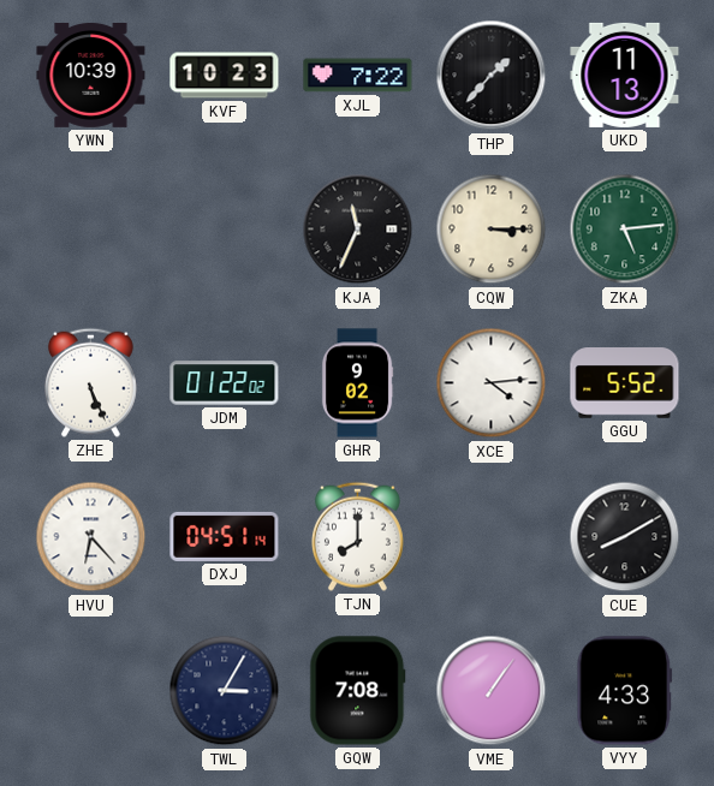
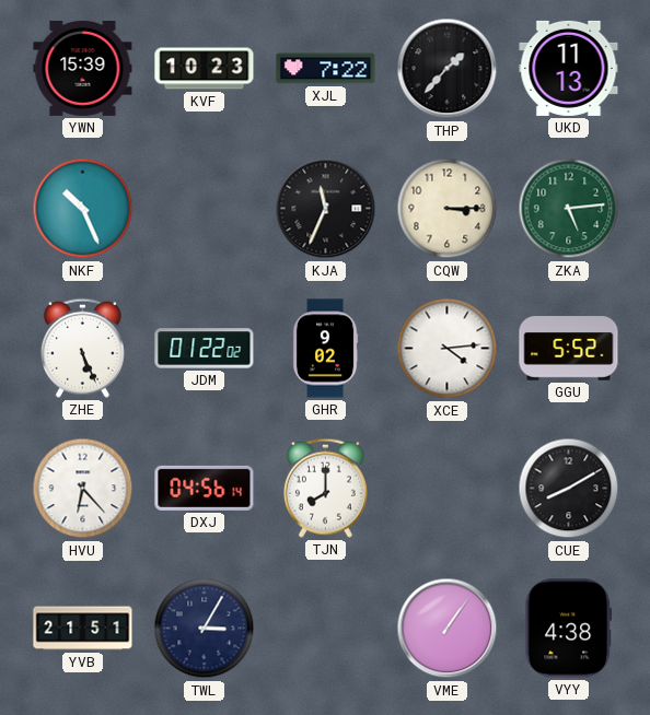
YWN: 10:39 -> 15:39
NKF: none -> 10:26
DXJ: 04:51 -> 04:56
YVB: none -> 21:51
GQW: 7:08 -> none
VYY: 4:33 -> 4:38
